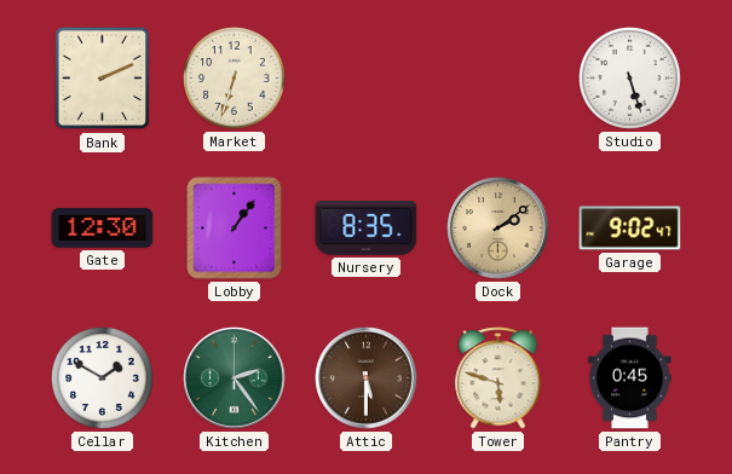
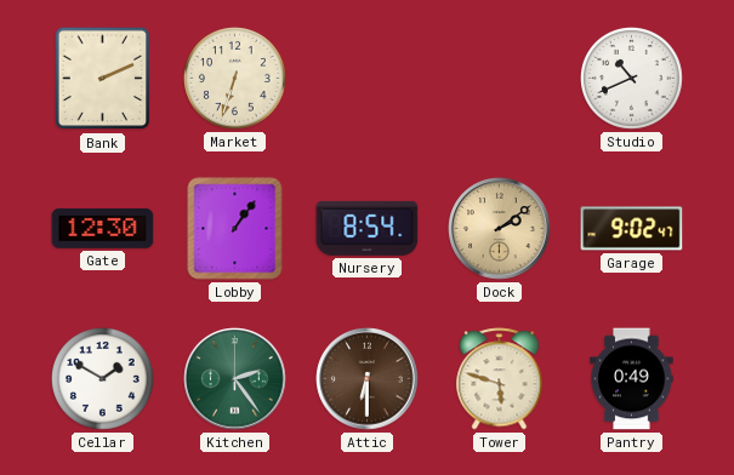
Studio: 5:27 -> 10:41
Nursery: 8:35 -> 8:54
Attic: 5:30 -> 6:30
Pantry: 0:45 -> 0:49
